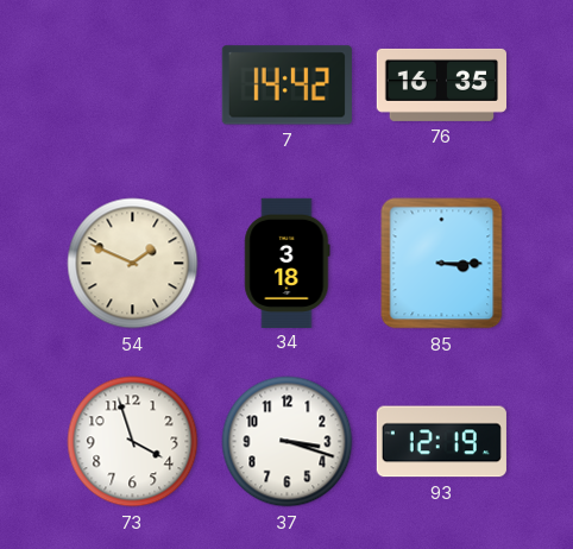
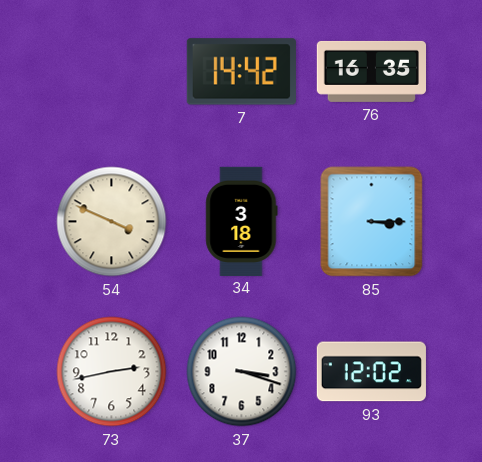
54: 1:49 -> 3:49
73: 3:57 -> 2:43
93: 12:19 -> 12:02
